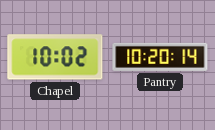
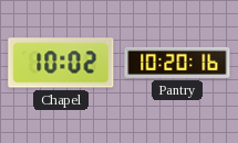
Pantry: 10:20:14 -> 10:20:16
